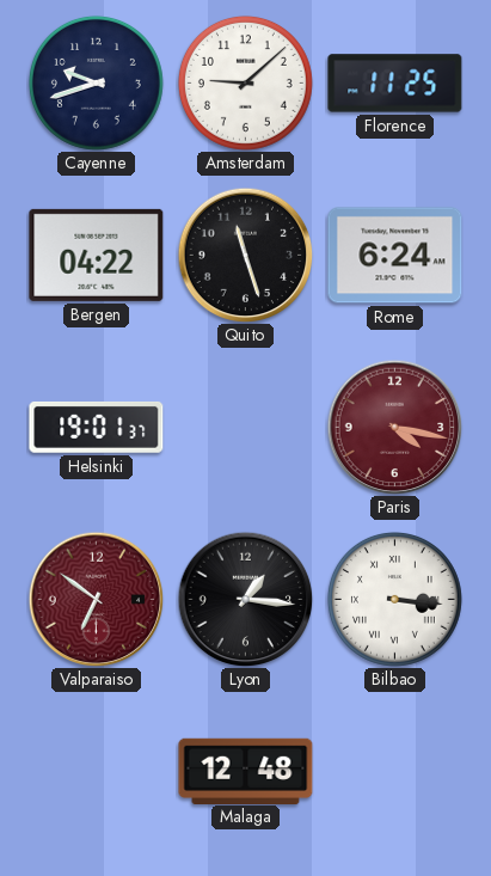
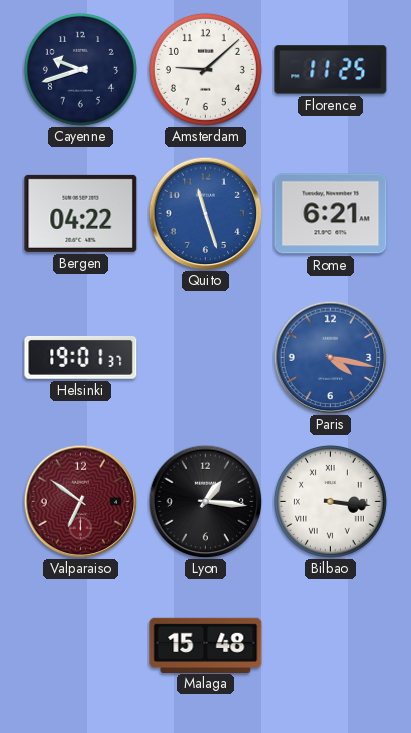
Quito dial: black -> blue
Rome: 6:24 -> 6:21
Paris dial: burgundy -> blue
Malaga: 12:48 -> 15:48
